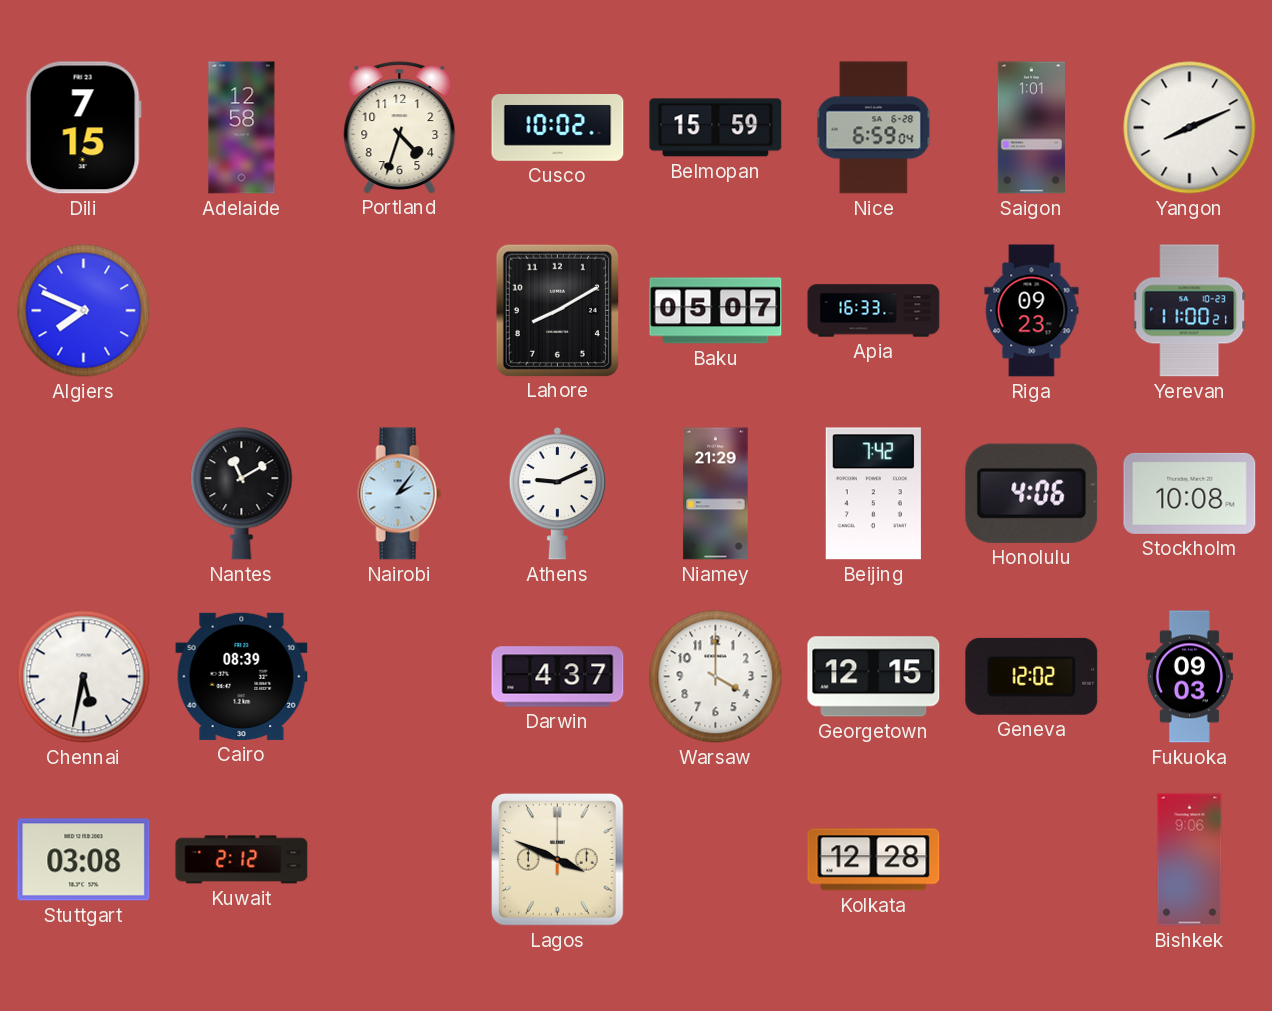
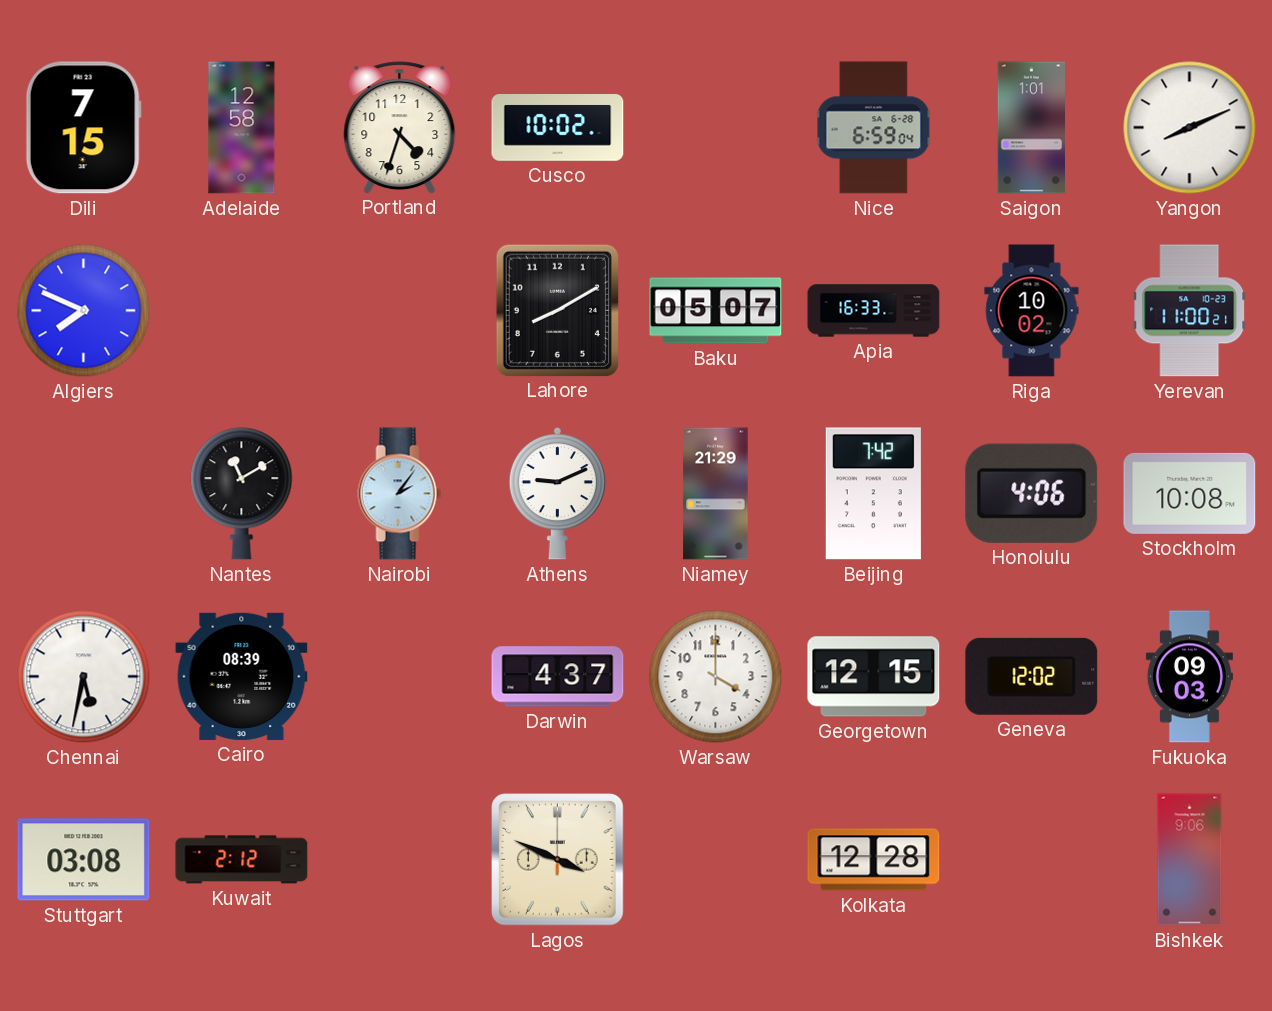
Belmopan: 15:59 -> none
Riga: 09:23 -> 10:02
